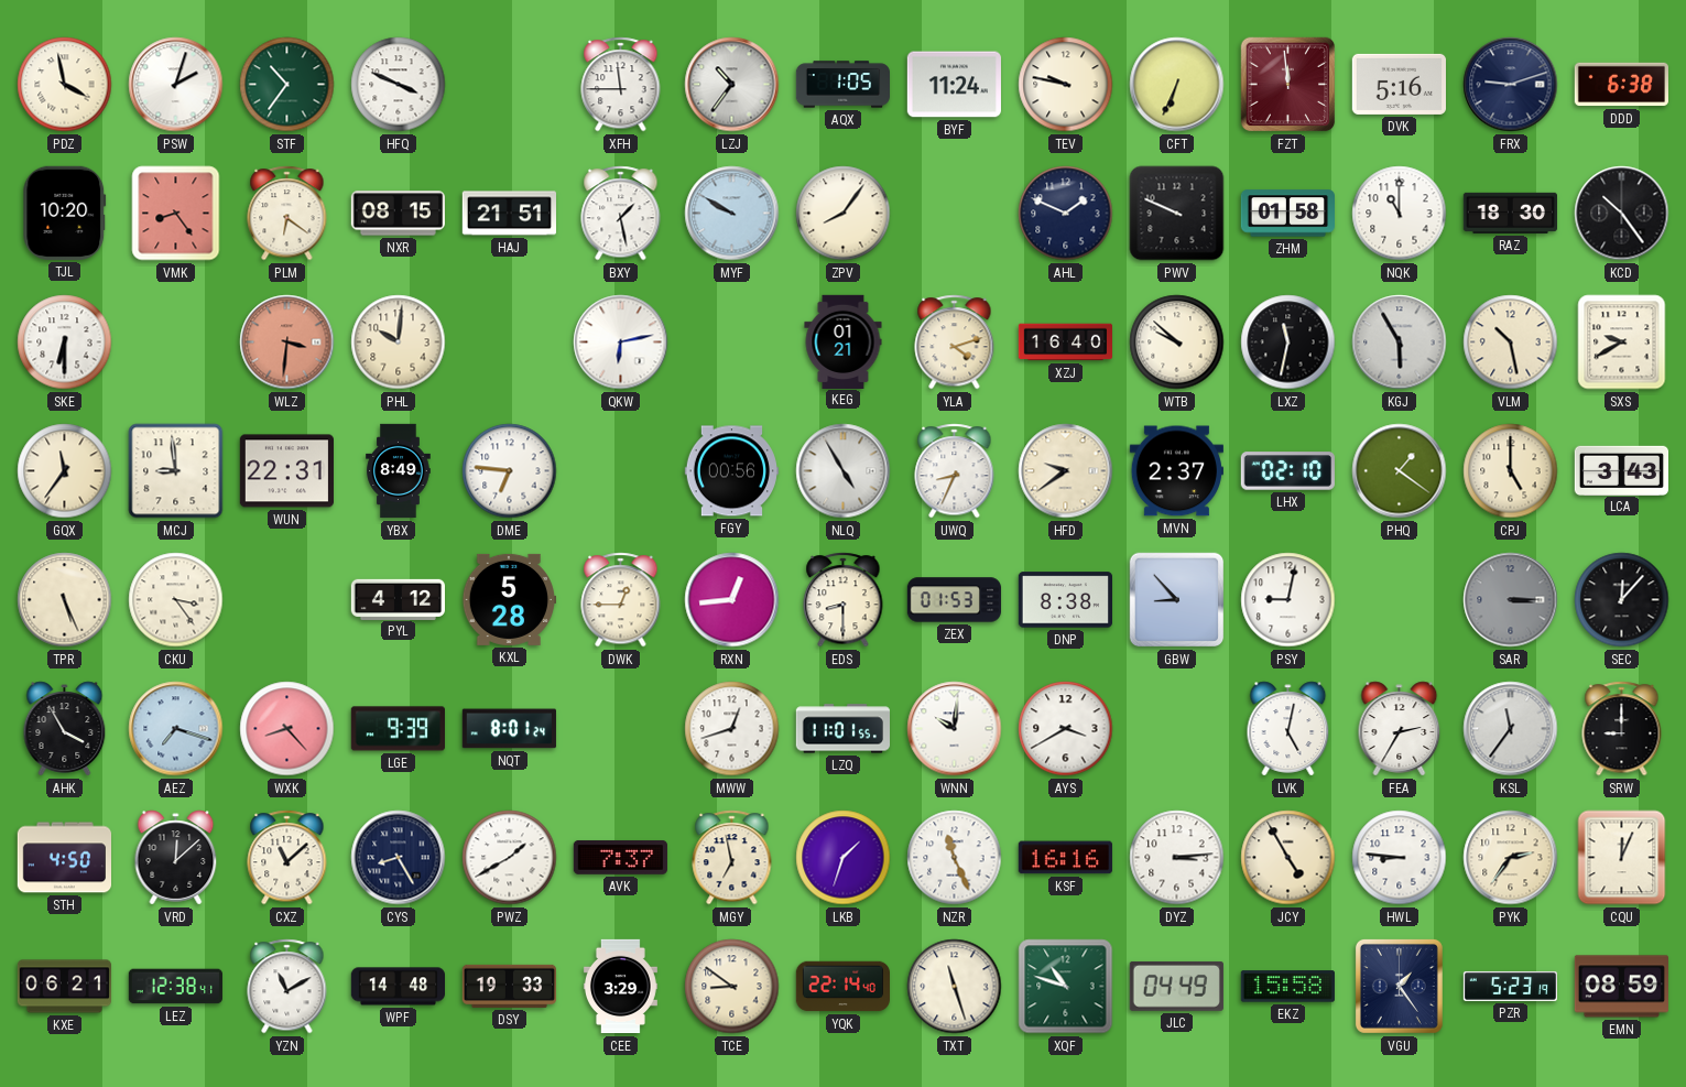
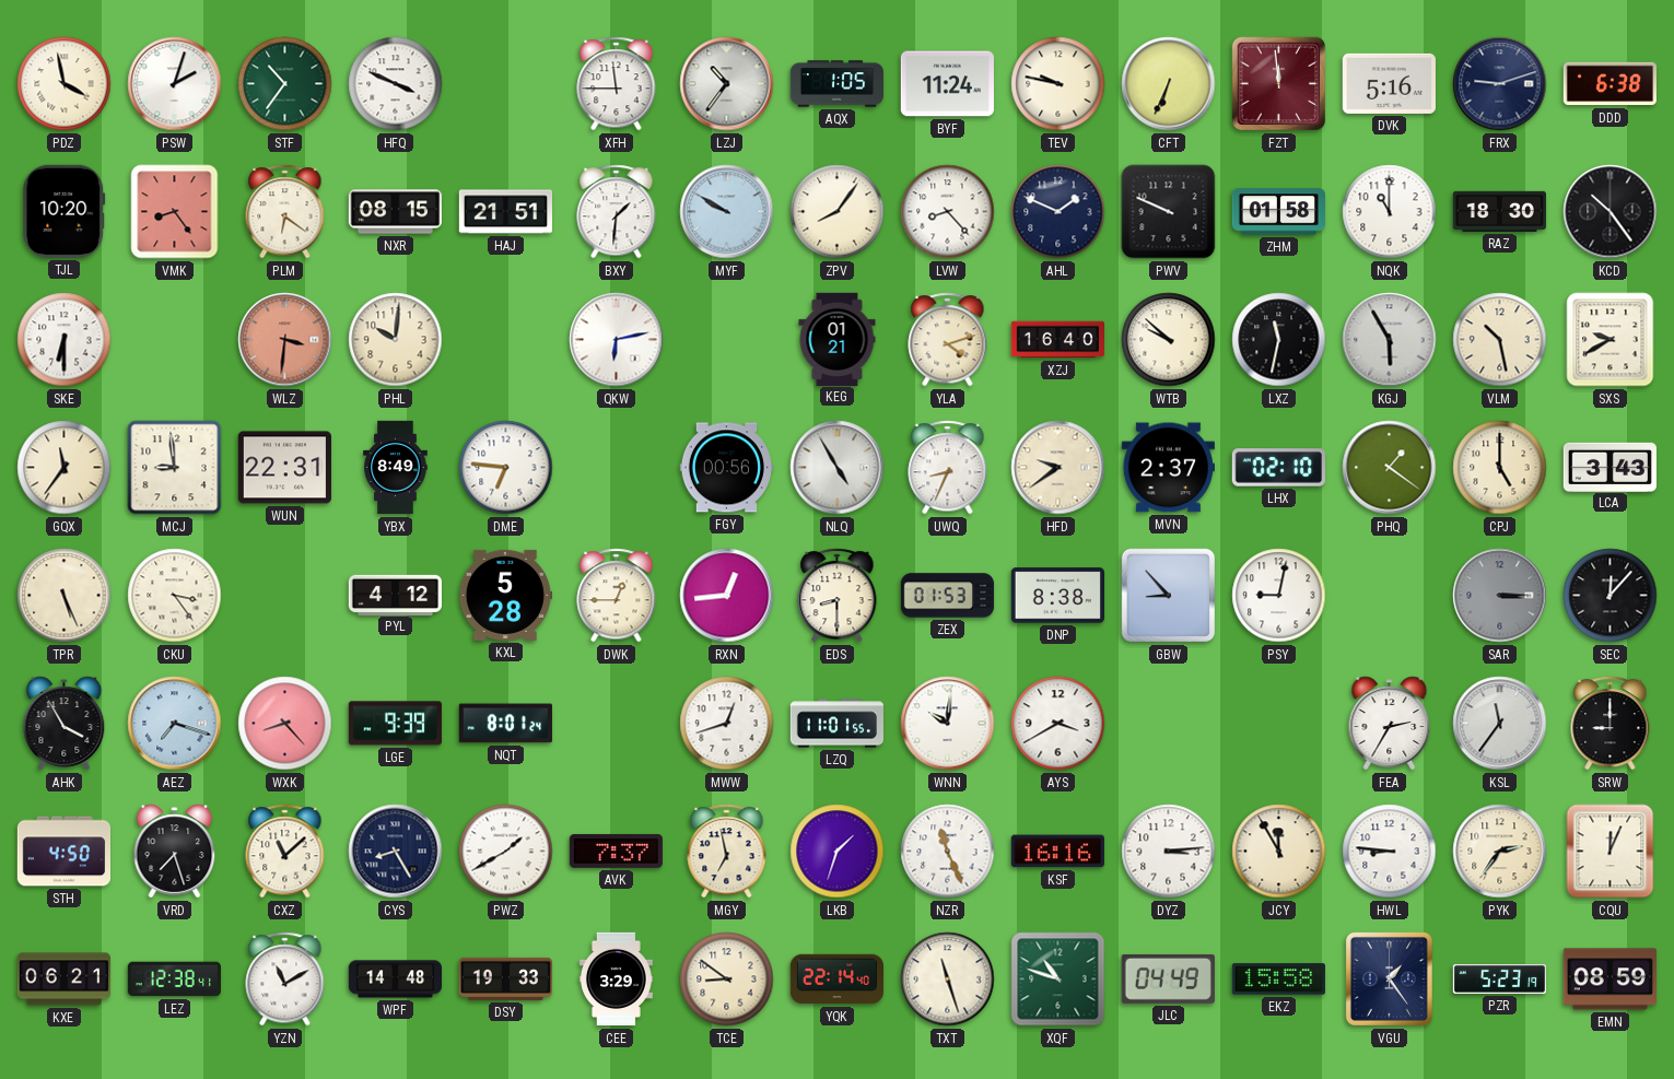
BXY: 1:28 -> 1:31
LVW: none -> 8:23
LVK: 5:02 -> none
VRD: 12:08 -> 7:27
JCY: 4:55 -> 11:55
